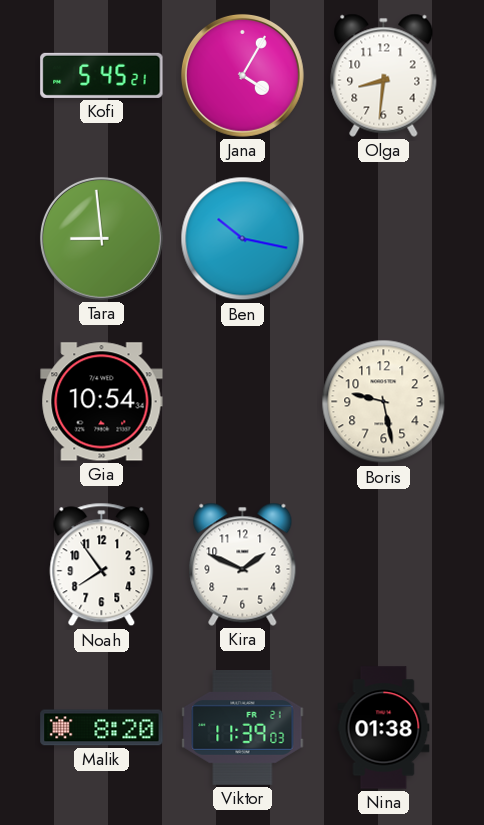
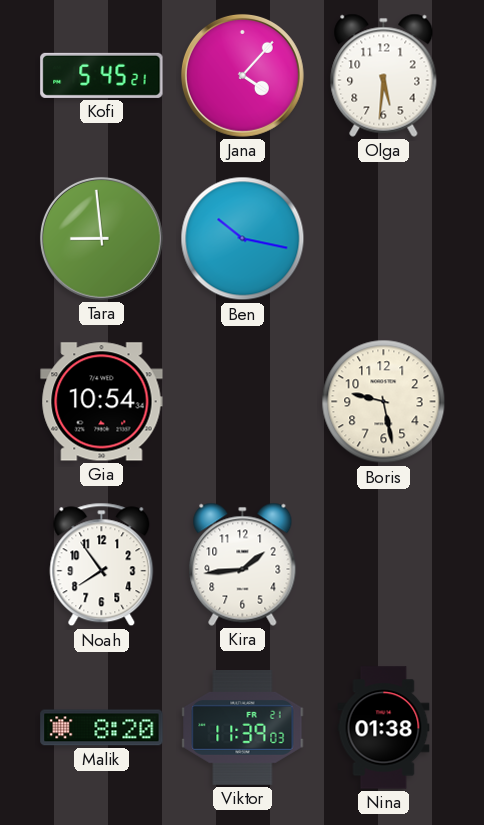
Jana: 4:05 -> 4:07
Olga: 8:31 -> 5:31
Kira: 1:49 -> 1:44
